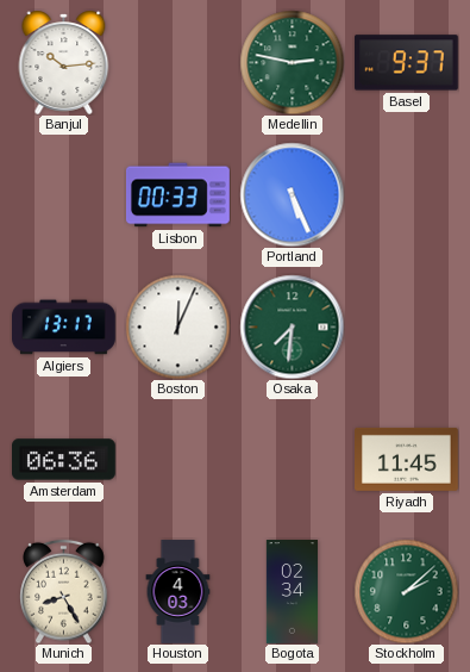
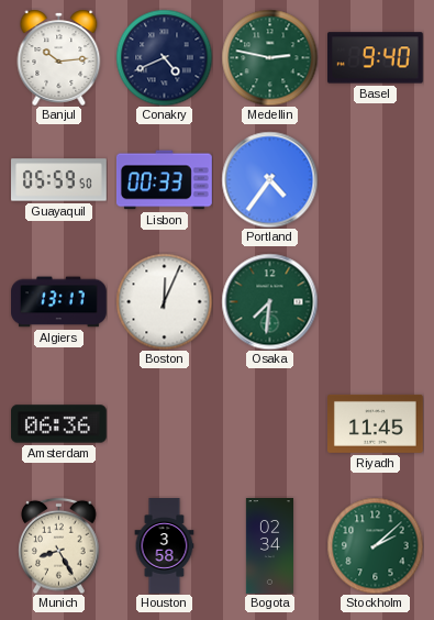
Conakry: none -> 4:41
Basel: 9:37 -> 9:40
Guayaquil: none -> 05:59
Portland: 5:26 -> 4:36
Houston: 4:03 -> 3:58
